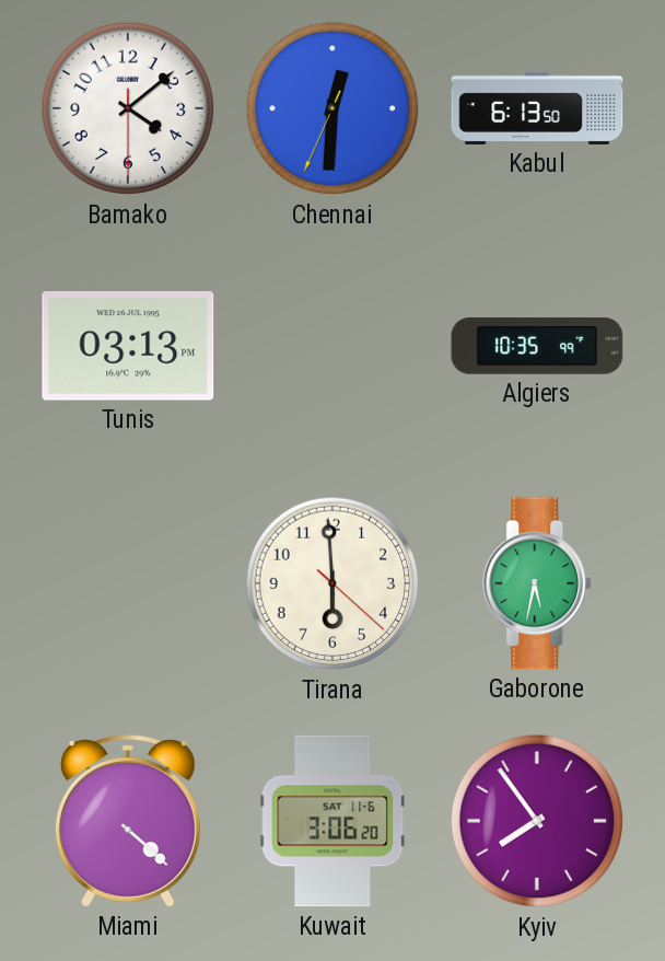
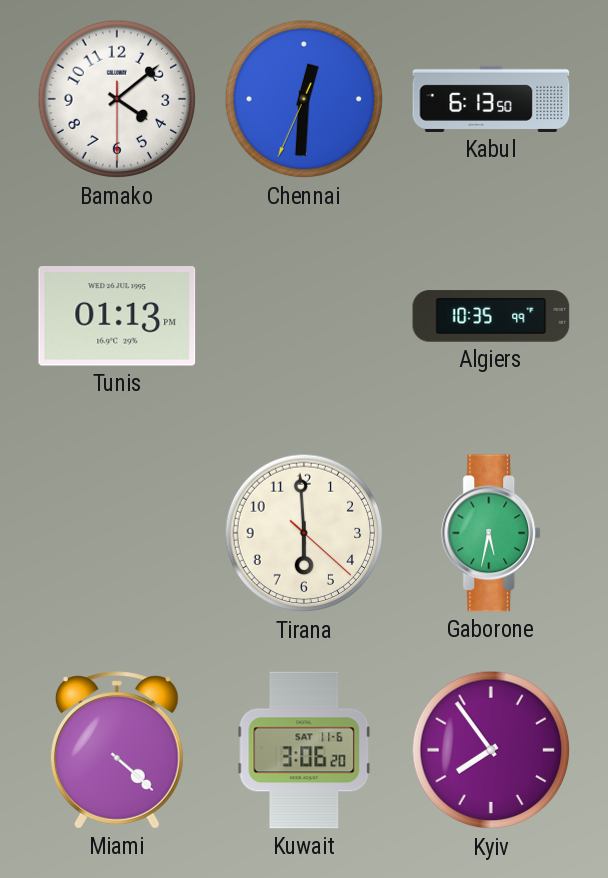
Tunis: 03:13 -> 01:13
